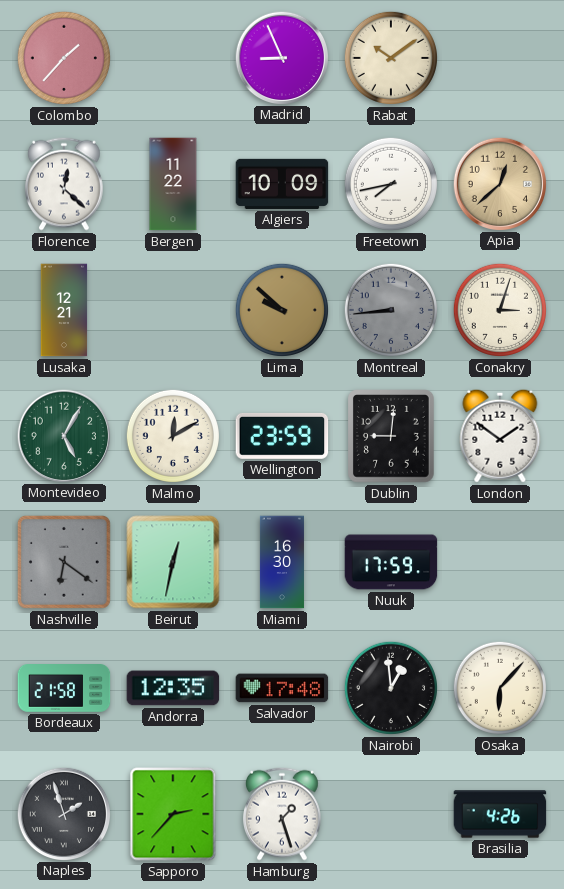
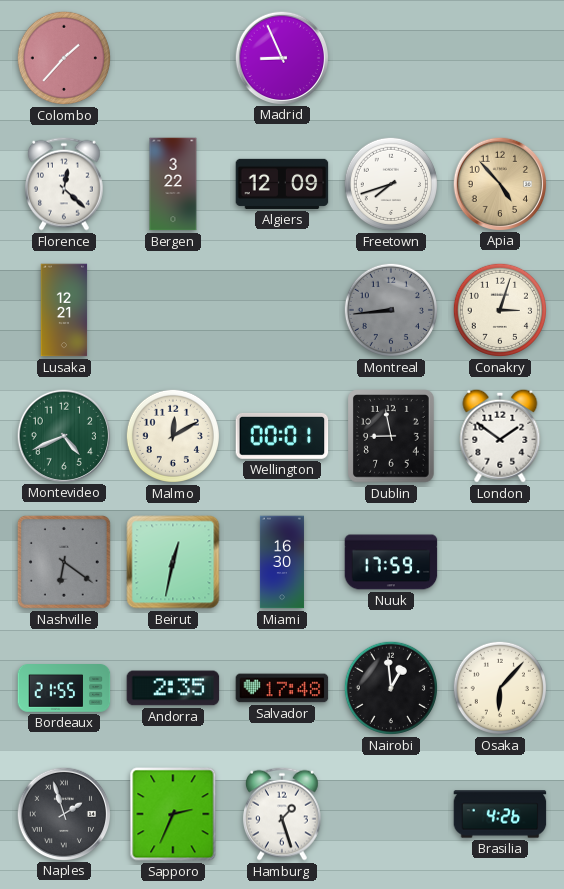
Rabat: 10:09 -> none
Bergen: 11:22 -> 3:22
Algiers: 10:09 -> 12:09
Freetown: 7:43 -> 7:42
Apia: 12:38 -> 4:53
Lima: 9:52 -> none
Montevideo: 5:05 -> 4:41
Wellington: 23:59 -> 00:01
Dublin: 9:01 -> 8:58
Bordeaux: 21:58 -> 21:55
Andorra: 12:35 -> 2:35
Sapporo: 2:37 -> 2:34
